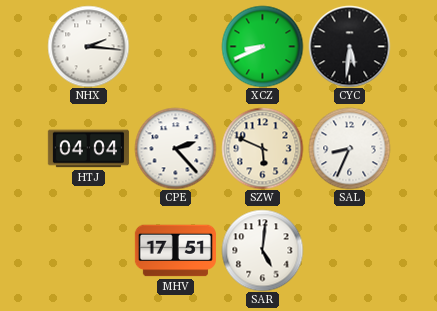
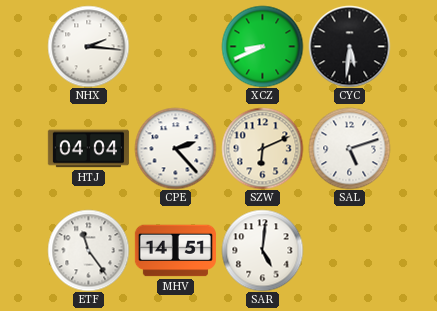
SZW: 5:49 -> 6:11
SAL: 8:34 -> 5:12
ETF: none -> 11:24
MHV: 17:51 -> 14:51
